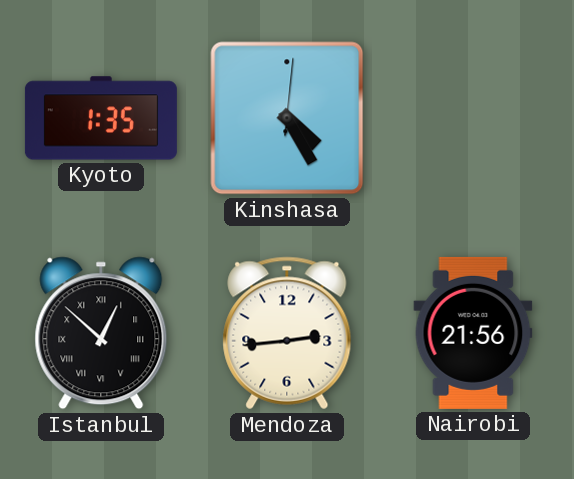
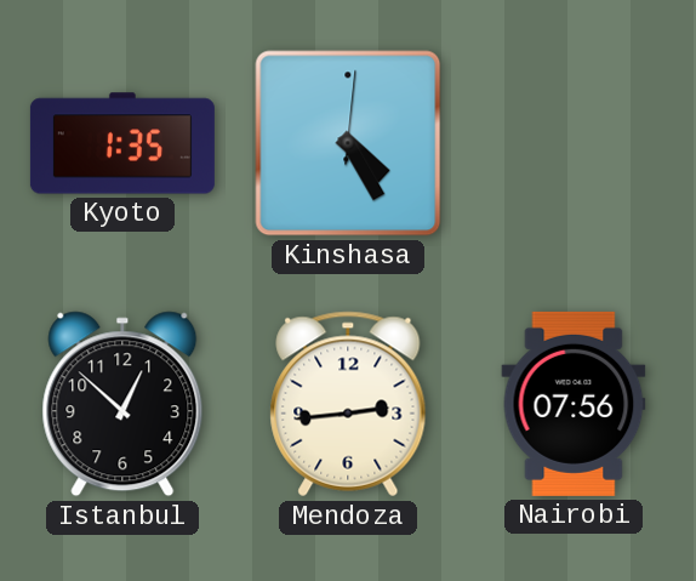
Istanbul numerals: Roman -> Arabic
Nairobi: 21:56 -> 07:56
